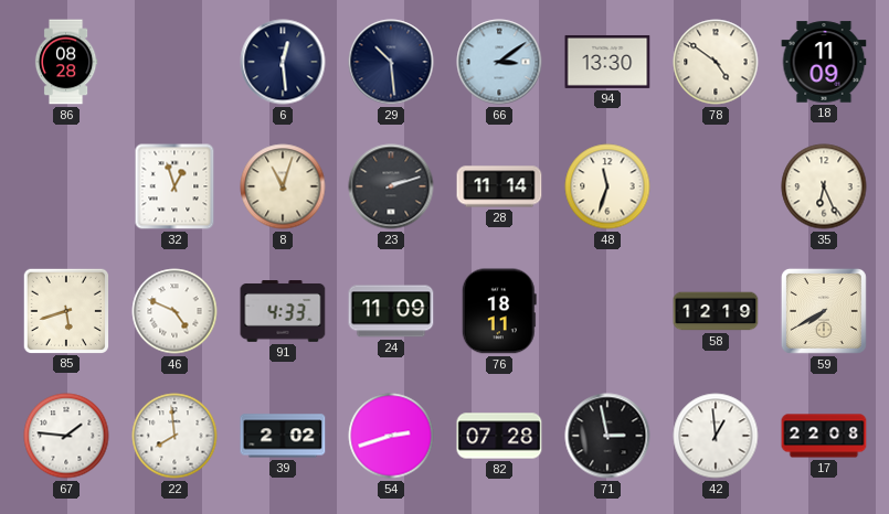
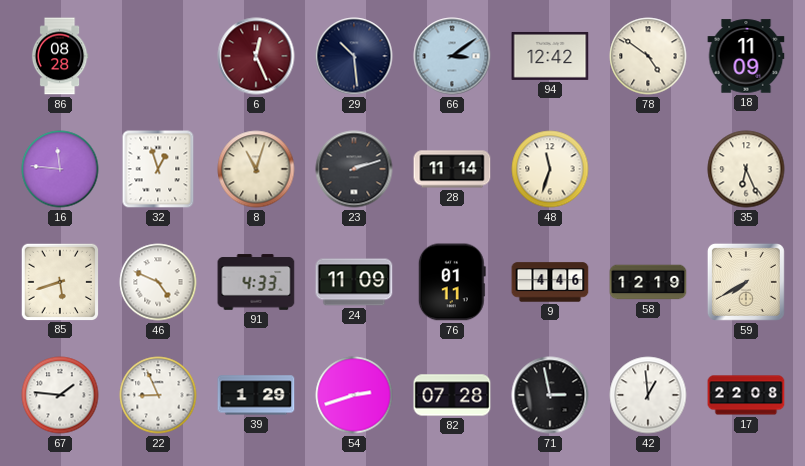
6: 12:29 -> 12:26
6 dial: navy -> burgundy
94: 13:30 -> 12:42
16: none -> 11:46
76: 18:11 -> 01:11
9: none -> 4:46
22: 7:59 -> 8:56
39: 2:02 -> 1:29
